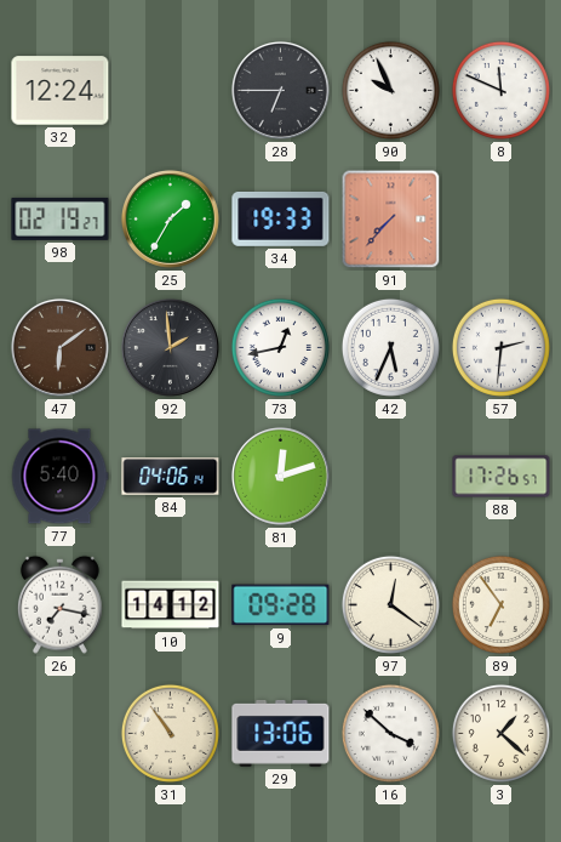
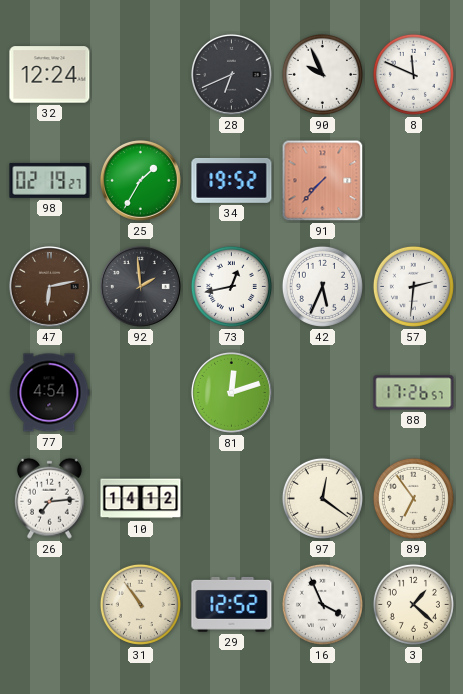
28: 6:45 -> 6:41
34: 19:33 -> 19:52
47: 6:09 -> 6:13
77: 5:40 -> 4:54
84: 04:06 -> none
26: 7:17 -> 7:14
9: 09:28 -> none
29: 13:06 -> 12:52
16: 3:52 -> 3:56
